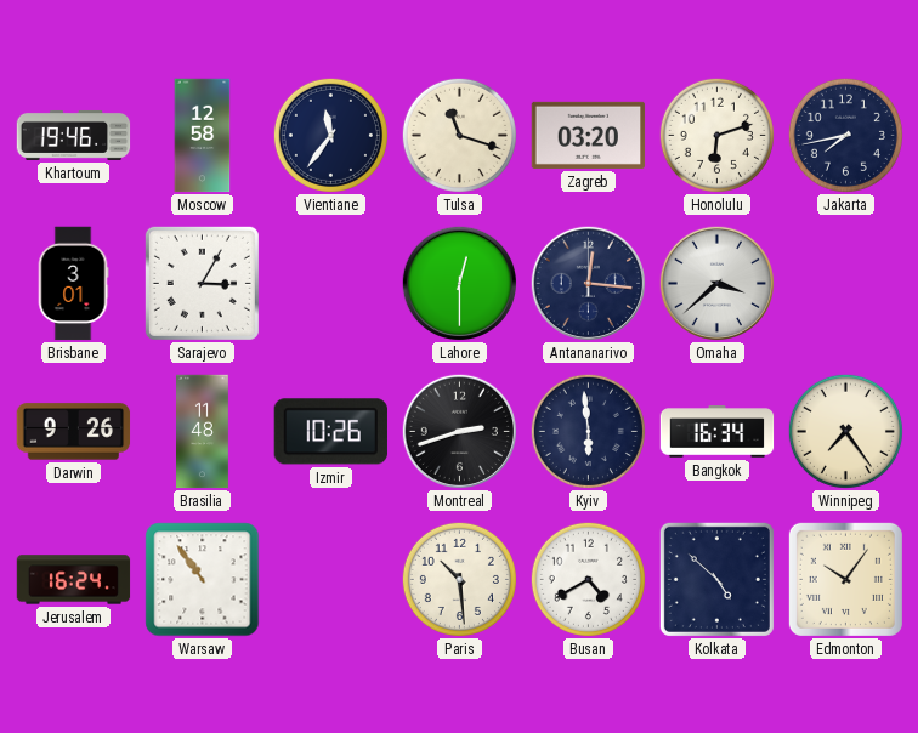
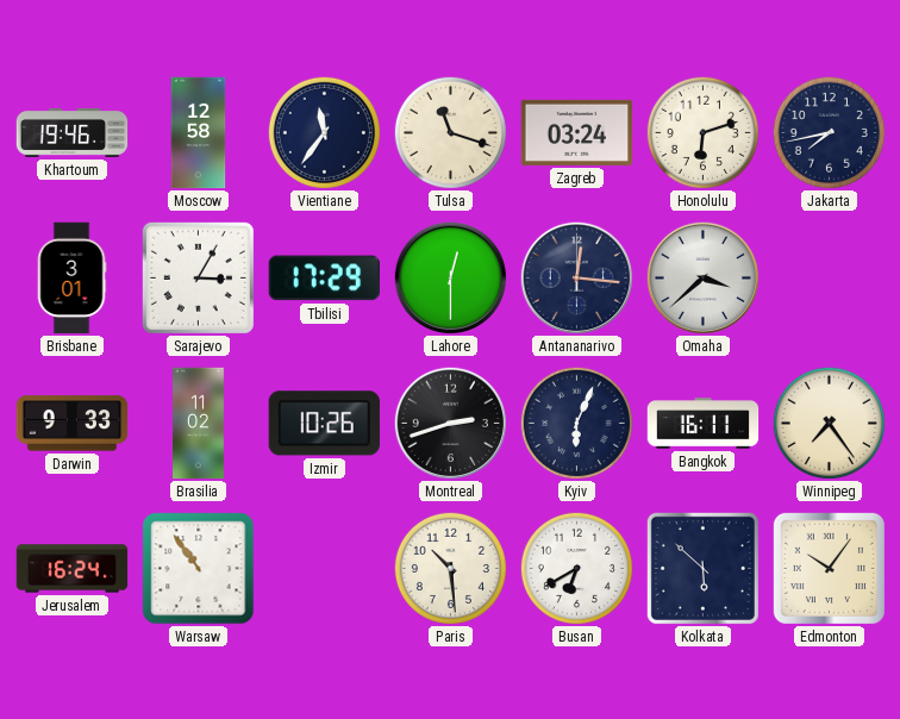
Zagreb: 03:20 -> 03:24
Tbilisi: none -> 17:29
Darwin: 9:26 -> 9:33
Brasilia: 11:48 -> 11:02
Kyiv: 5:59 -> 6:04
Bangkok: 16:34 -> 16:11
Busan: 4:40 -> 6:40
Kolkata: 4:52 -> 5:52
